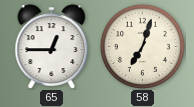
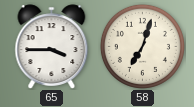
65: 12:45 -> 3:45
